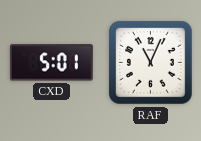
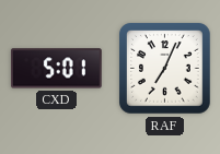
RAF: 11:04 -> 7:04
